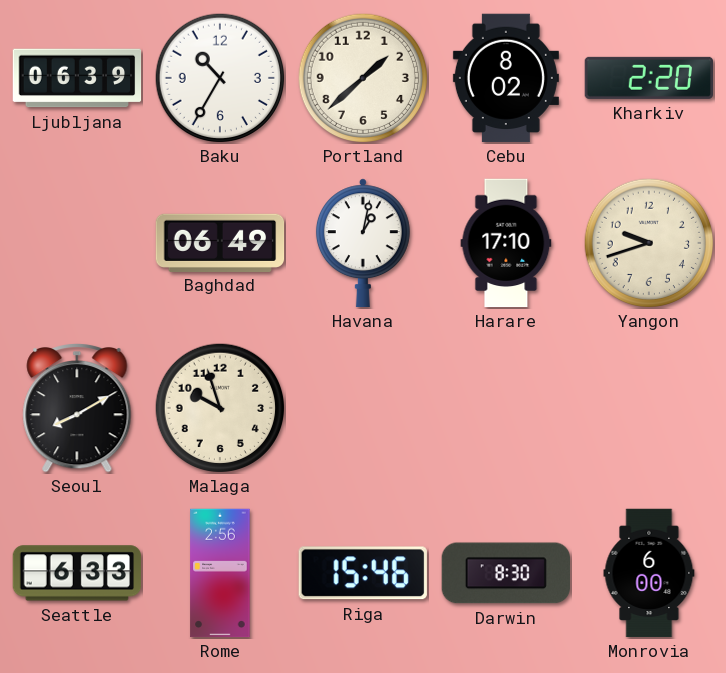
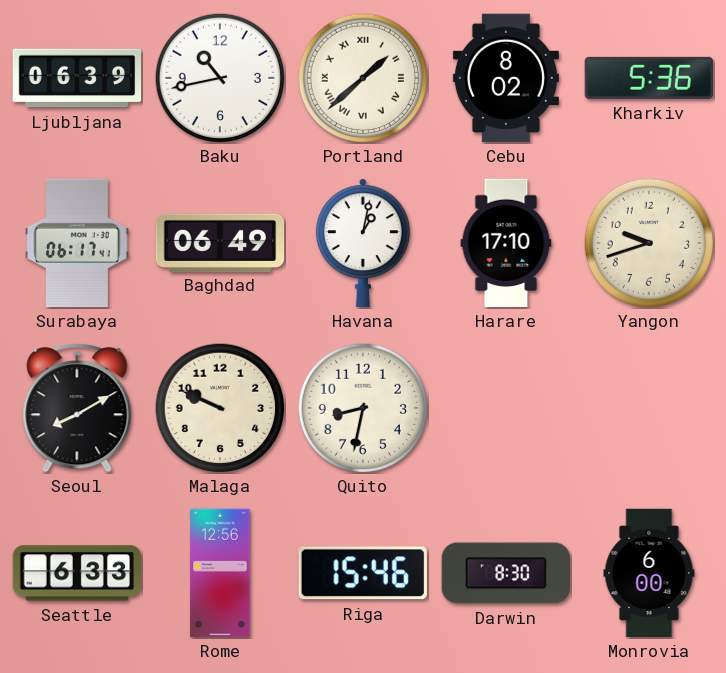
Baku: 10:35 -> 10:43
Portland numerals: Arabic -> Roman
Kharkiv: 2:20 -> 5:36
Surabaya: none -> 06:17
Malaga: 9:57 -> 9:49
Quito: none -> 8:32
Rome: 2:56 -> 12:56
